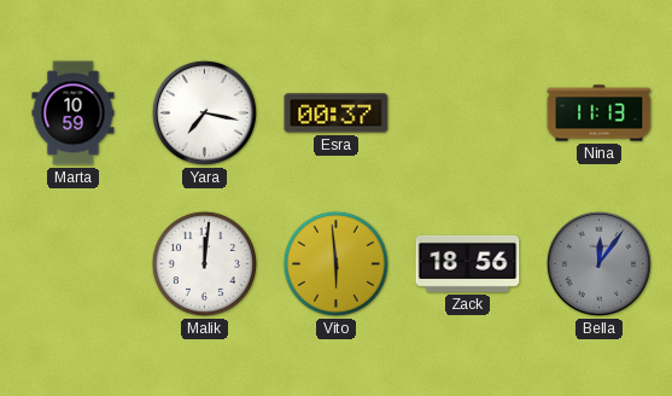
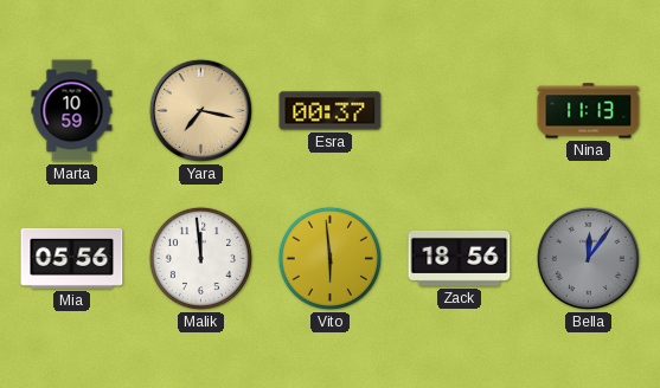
Yara dial: white -> champagne
Mia: none -> 05:56
Malik: 12:01 -> 11:59
